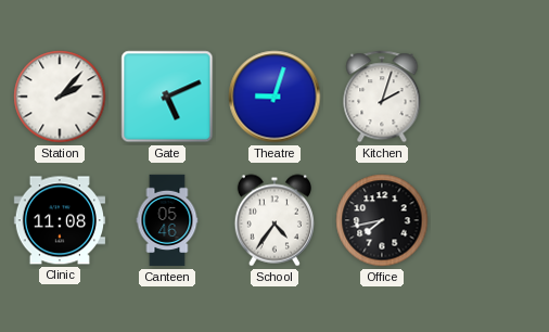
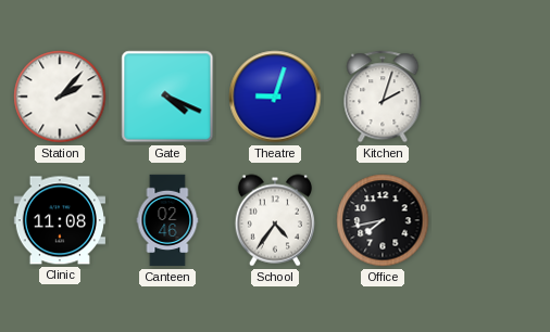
Gate: 5:11 -> 4:19
Canteen: 05:46 -> 02:46
